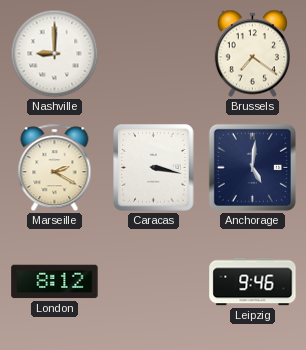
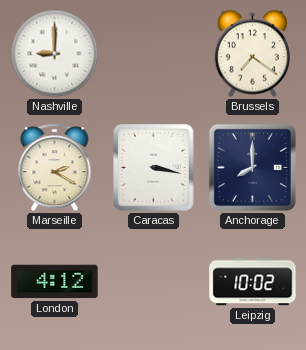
Anchorage: 5:01 -> 8:00
London: 8:12 -> 4:12
Leipzig: 9:46 -> 10:02
